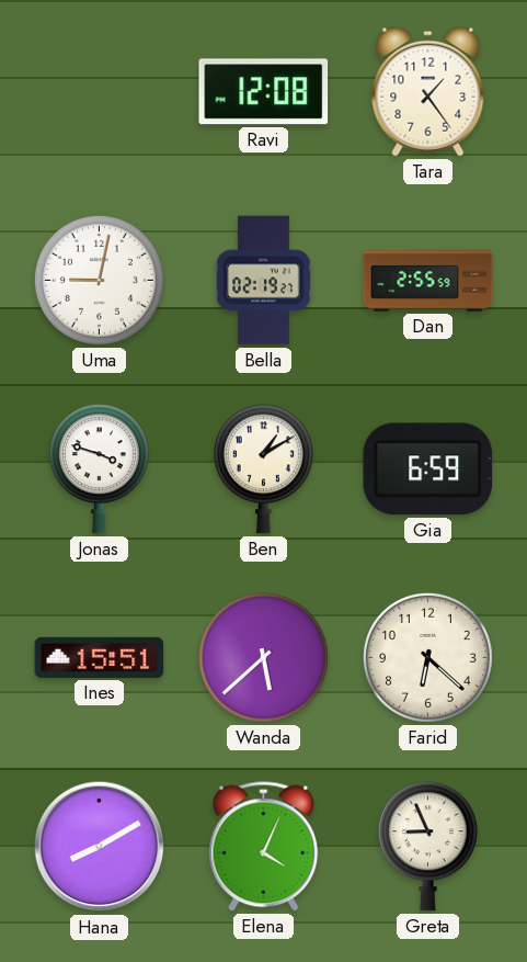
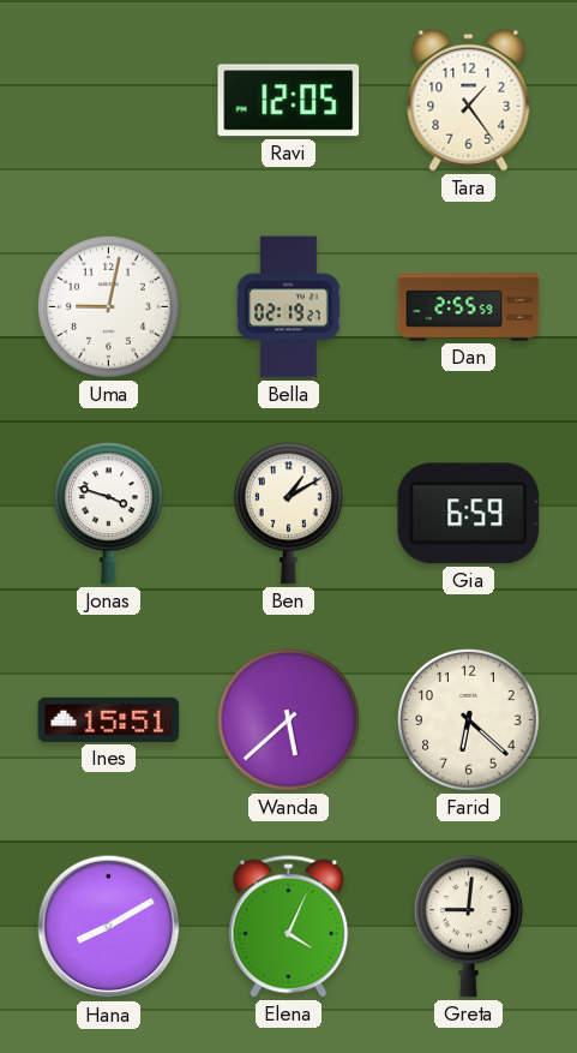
Ravi: 12:08 -> 12:05
Greta: 8:56 -> 9:01
